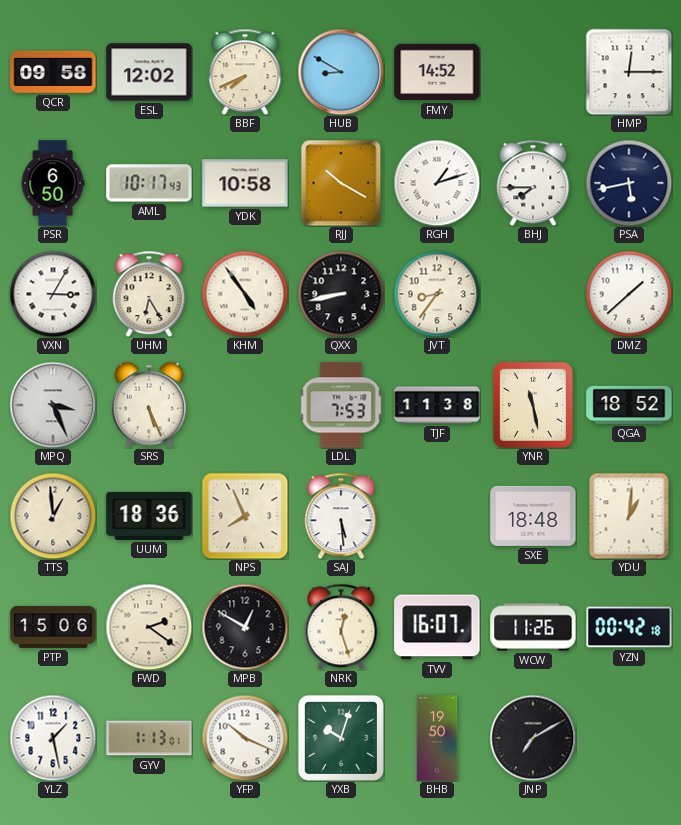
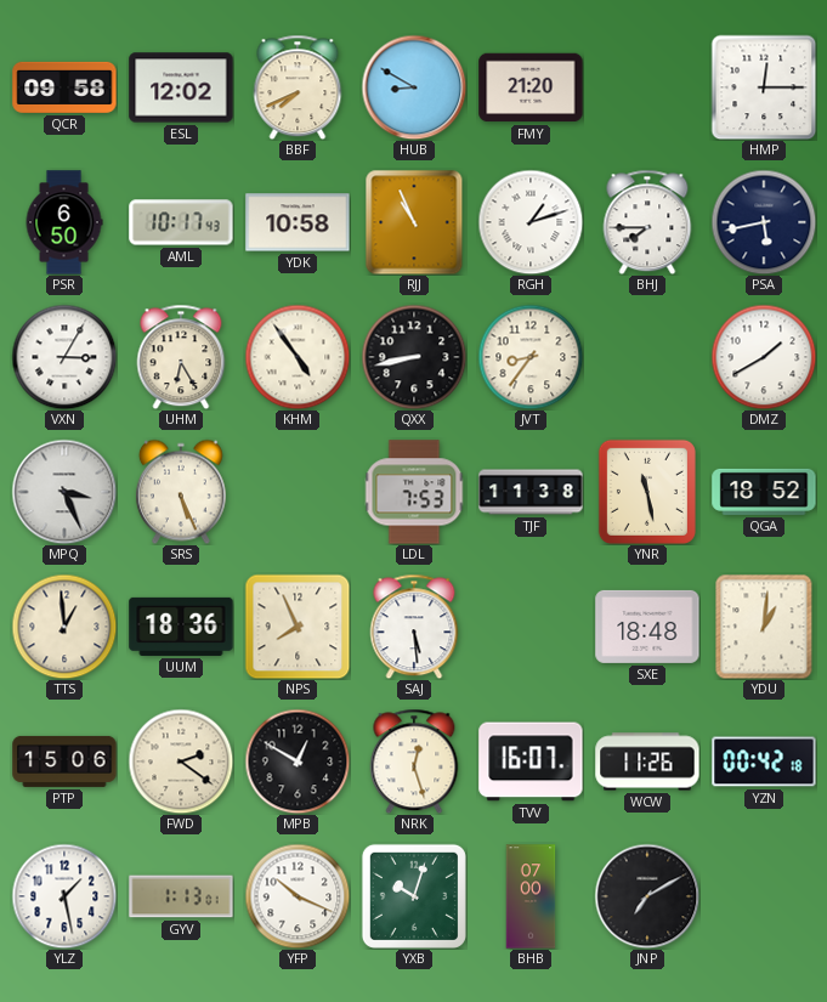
FMY: 14:52 -> 21:20
RJJ: 10:20 -> 10:56
DMZ: 1:38 -> 1:40
BHB: 19:50 -> 07:00
